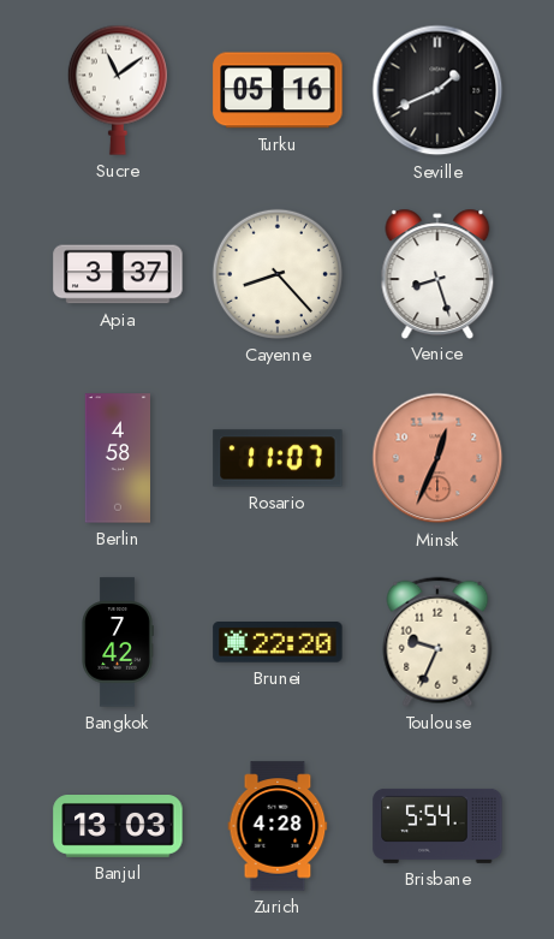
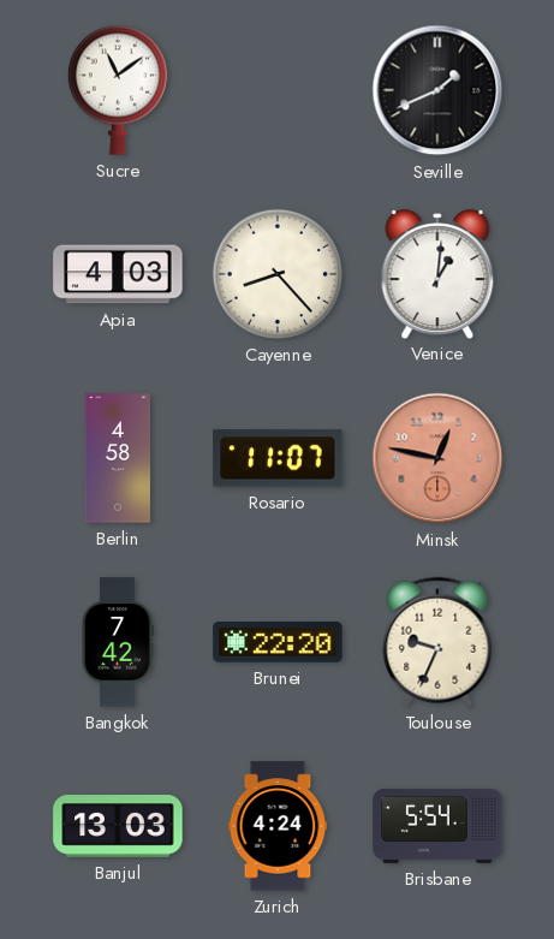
Turku: 05:16 -> none
Apia: 3:37 -> 4:03
Venice: 8:27 -> 1:01
Minsk: 12:34 -> 12:47
Zurich: 4:28 -> 4:24
